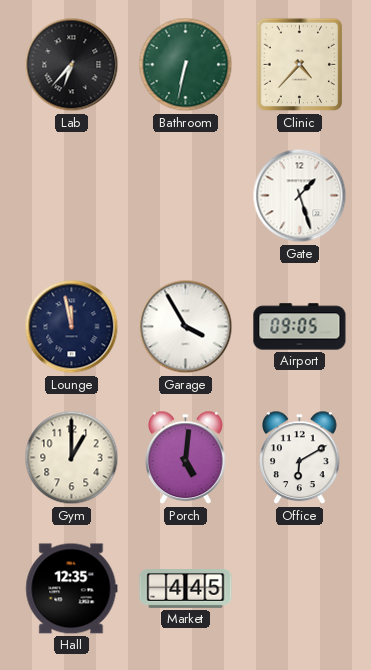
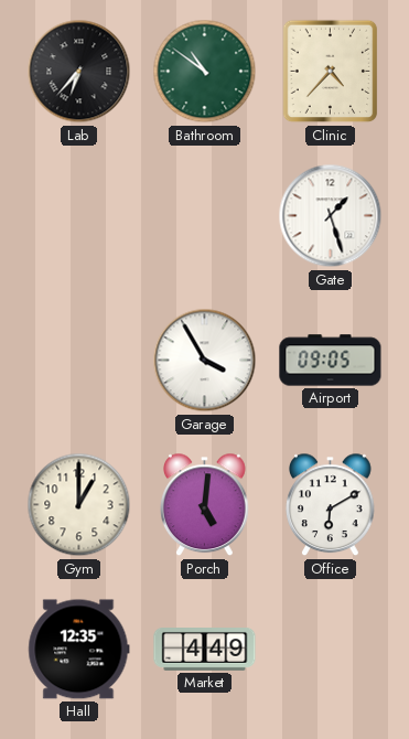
Bathroom: 6:32 -> 10:51
Lounge: 11:58 -> none
Market: 4:45 -> 4:49
